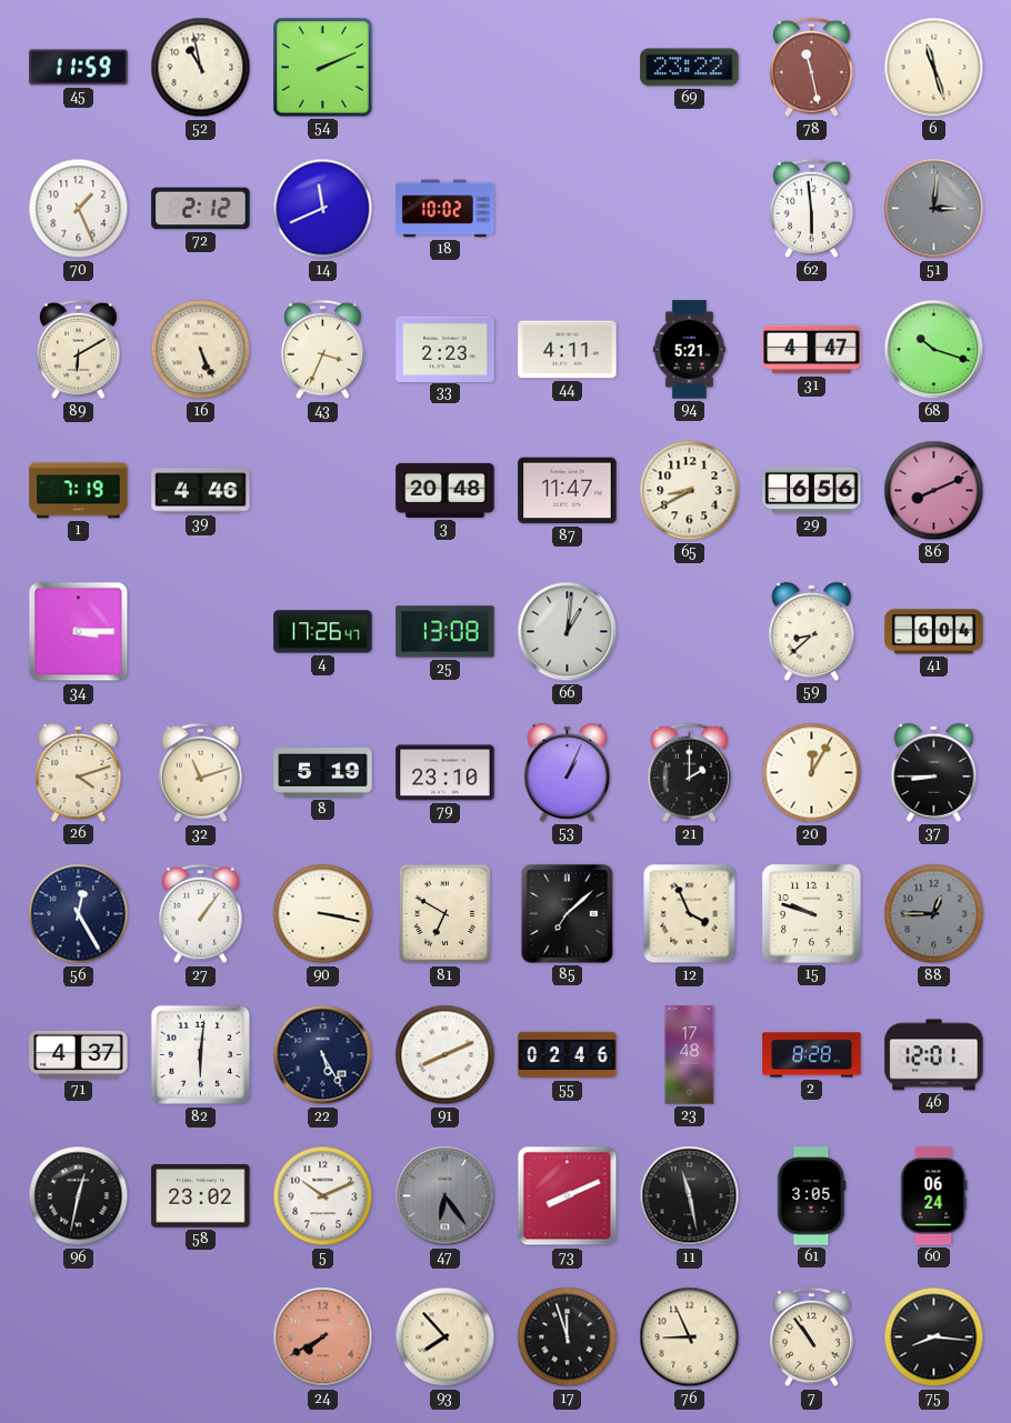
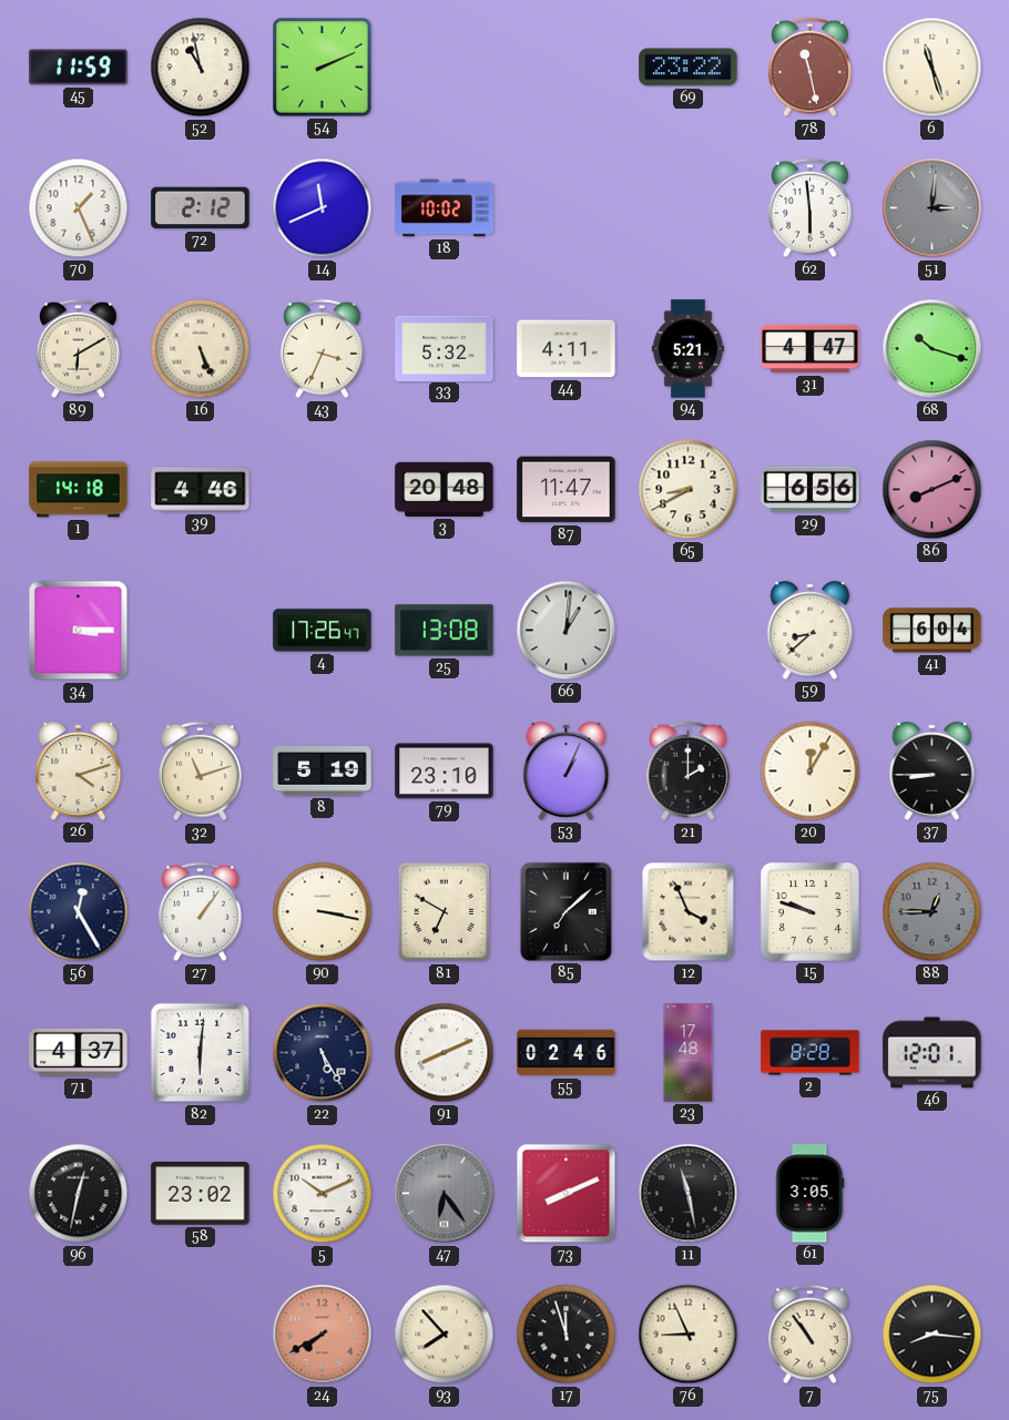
33: 2:23 -> 5:32
1: 7:19 -> 14:18
60: 06:24 -> none
